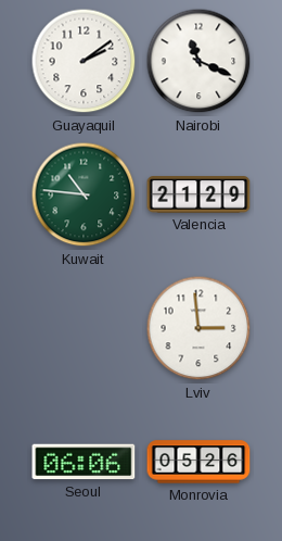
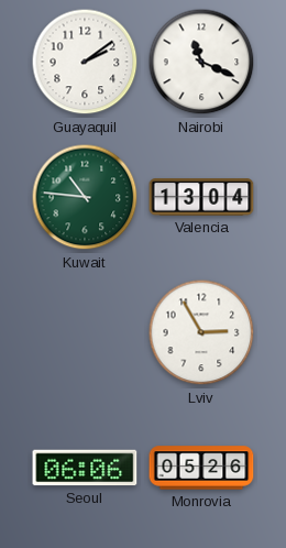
Valencia: 21:29 -> 13:04
Lviv: 2:59 -> 2:55
